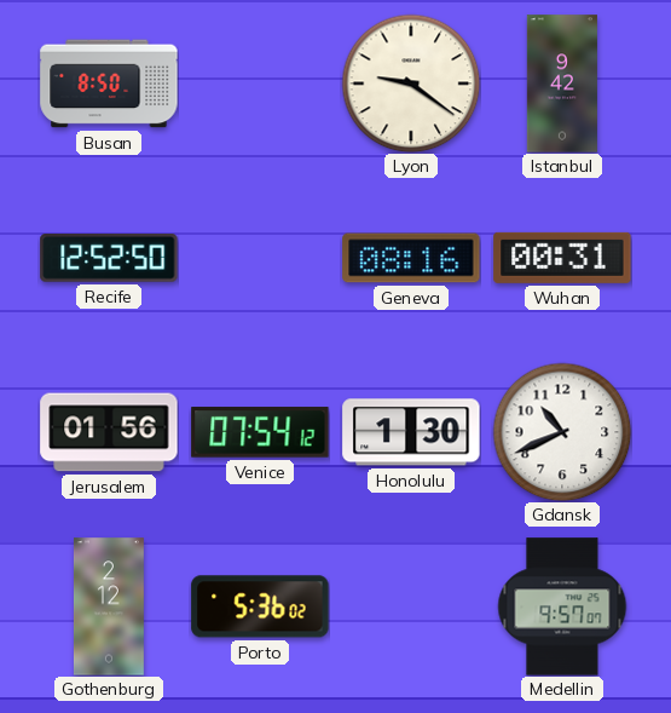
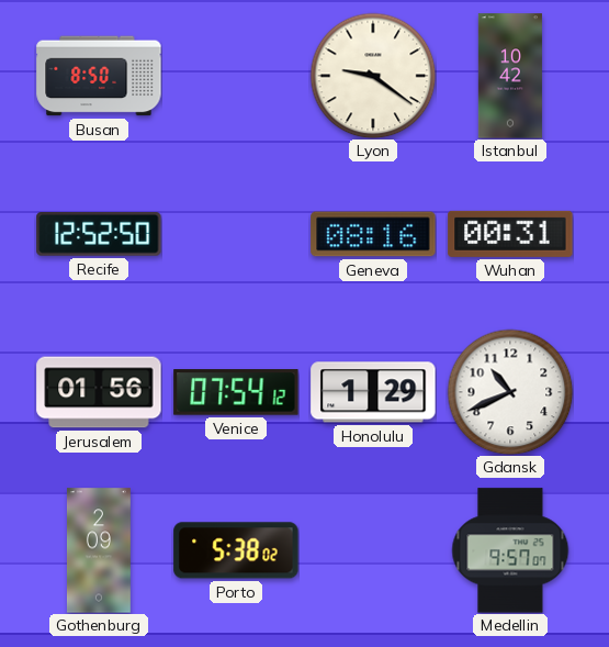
Istanbul: 9:42 -> 10:42
Honolulu: 1:30 -> 1:29
Gothenburg: 2:12 -> 2:09
Porto: 5:36 -> 5:38
